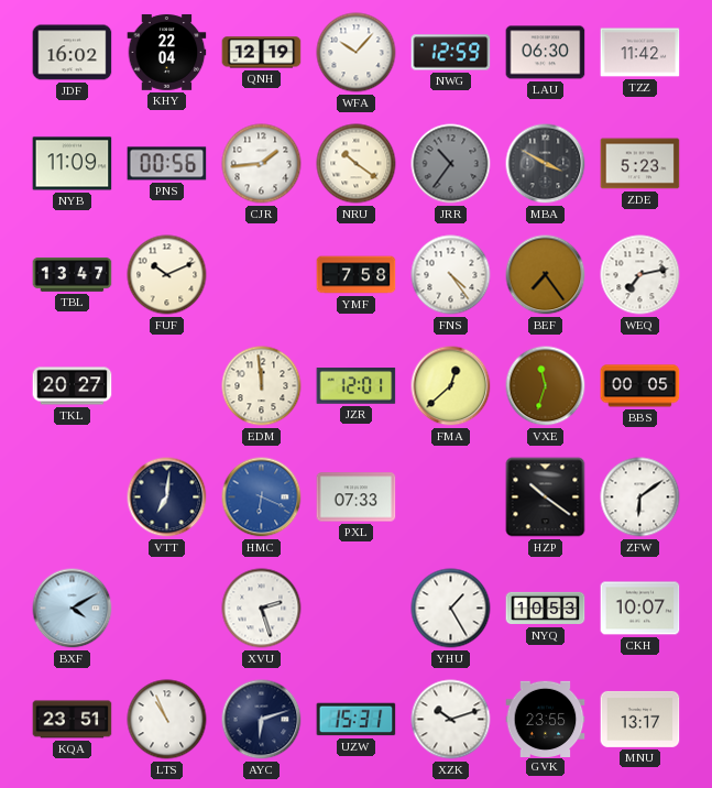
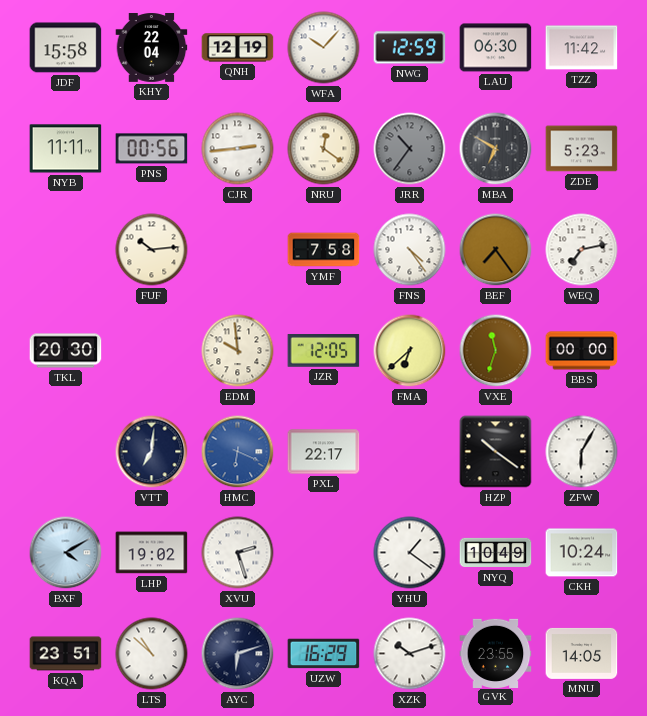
JDF: 16:02 -> 15:58
NYB: 11:09 -> 11:11
CJR: 1:44 -> 2:44
NRU: 10:21 -> 12:21
MBA: 3:50 -> 6:50
TBL: 13:47 -> none
FUF: 10:11 -> 10:14
TKL: 20:27 -> 20:30
EDM: 11:59 -> 9:59
JZR: 12:01 -> 12:05
FMA: 12:38 -> 6:38
BBS: 00:05 -> 00:00
PXL: 07:33 -> 22:17
ZFW: 6:09 -> 6:05
LHP: none -> 19:02
YHU: 1:25 -> 1:21
NYQ: 10:53 -> 10:49
CKH: 10:07 -> 10:24
LTS: 10:56 -> 10:52
UZW: 15:31 -> 16:29
MNU: 13:17 -> 14:05
